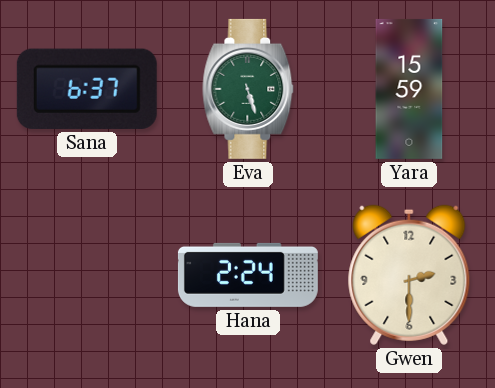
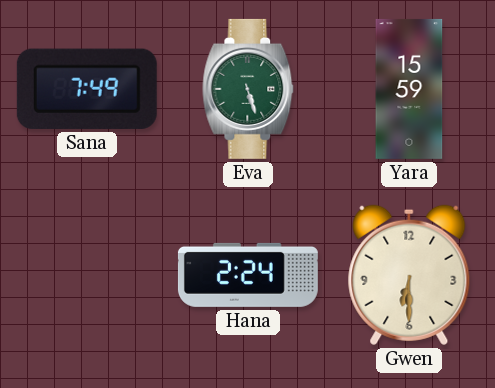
Sana: 6:37 -> 7:49
Gwen: 2:30 -> 6:30
